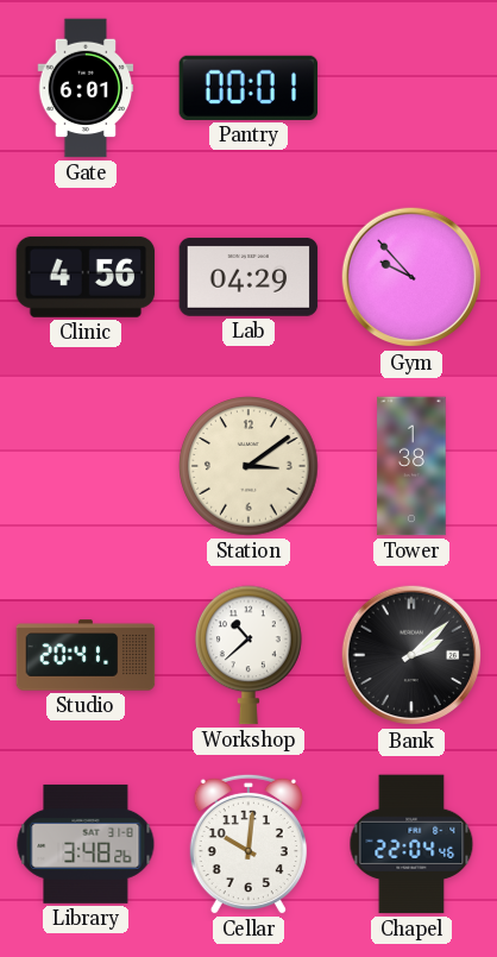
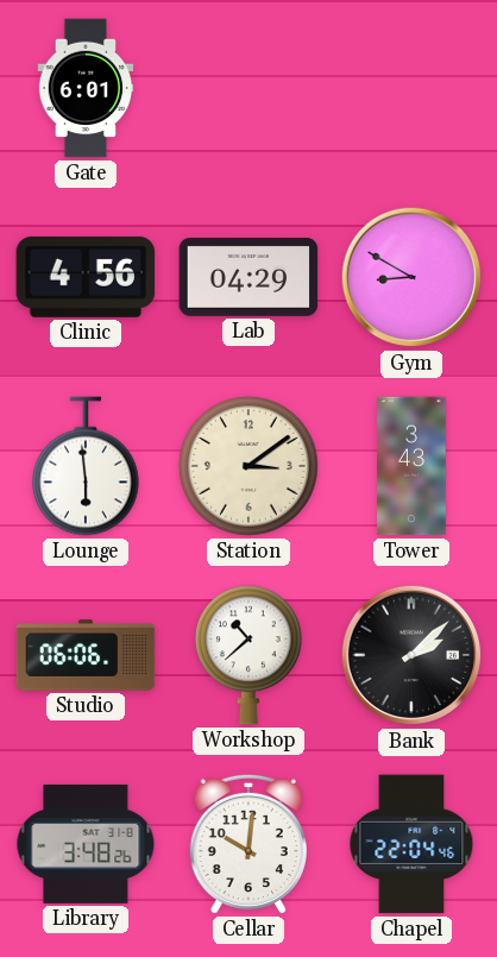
Pantry: 00:01 -> none
Gym: 9:53 -> 8:50
Lounge: none -> 5:59
Tower: 1:38 -> 3:43
Studio: 20:41 -> 06:06
